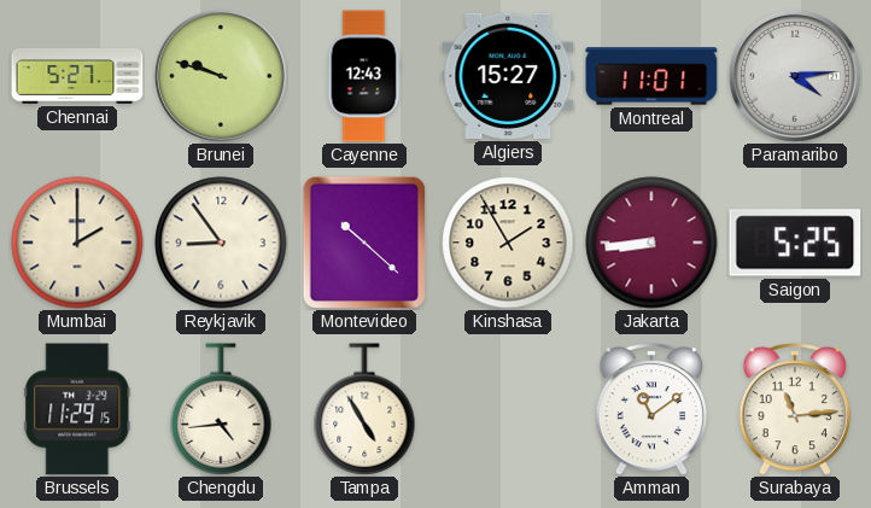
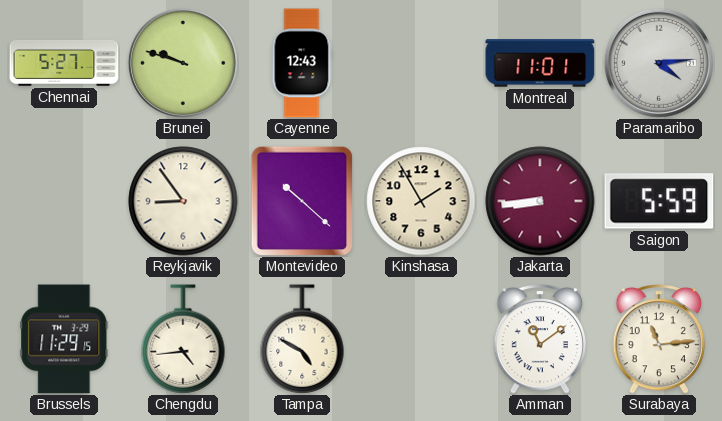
Algiers: 15:27 -> none
Mumbai: 2:00 -> none
Saigon: 5:25 -> 5:59
Tampa: 4:55 -> 4:50
